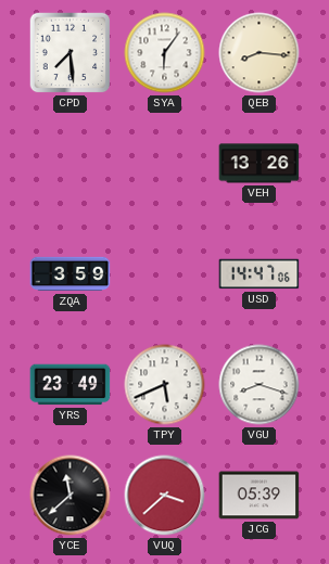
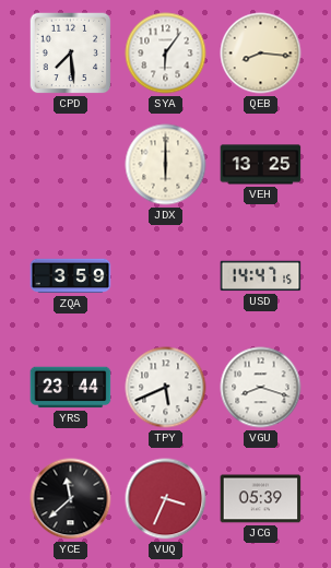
JDX: none -> 6:00
VEH: 13:26 -> 13:25
USD: 14:47:06 -> 14:47:15
YRS: 23:49 -> 23:44
VUQ: 3:38 -> 3:34
